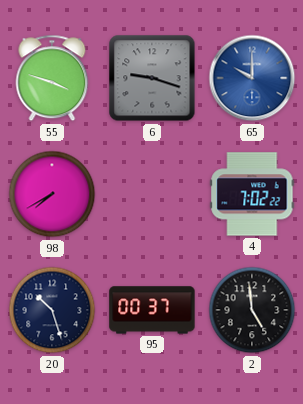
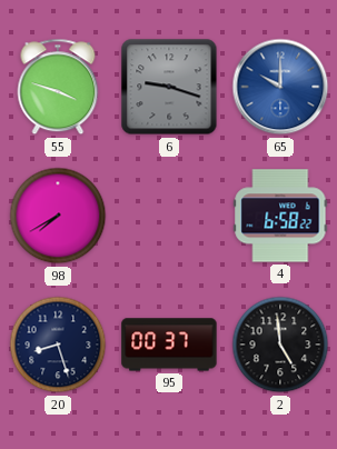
4: 7:02 -> 6:58
20: 10:27 -> 8:27
